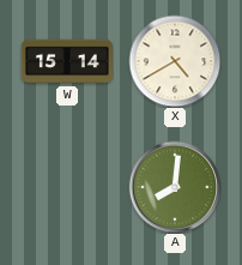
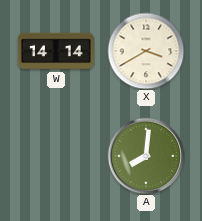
W: 15:14 -> 14:14
X: 4:40 -> 3:40
